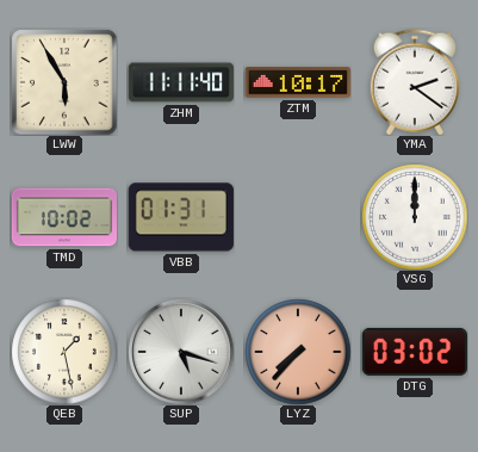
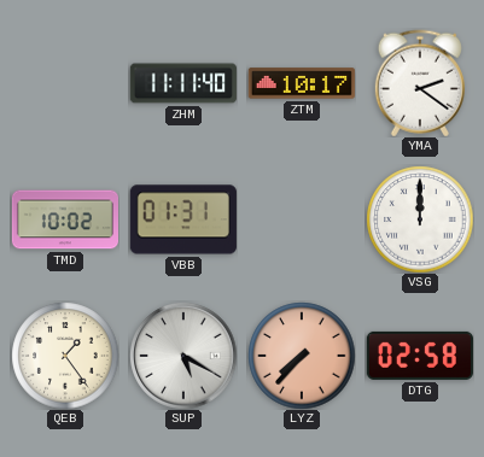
LWW: 5:55 -> none
QEB: 1:28 -> 1:24
SUP: 5:18 -> 5:20
DTG: 03:02 -> 02:58
